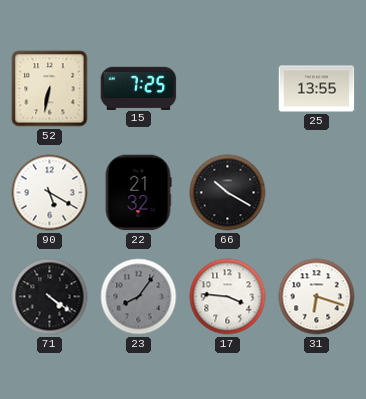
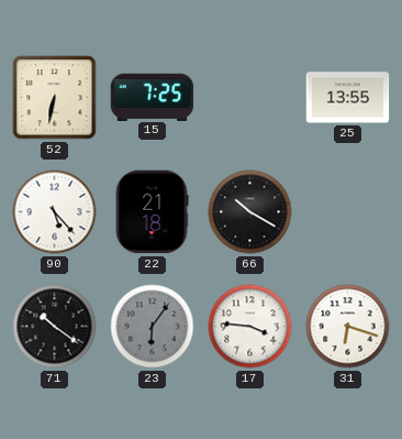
90: 5:20 -> 5:23
22: 21:32 -> 21:18
71: 4:21 -> 10:21
23: 8:06 -> 6:06
